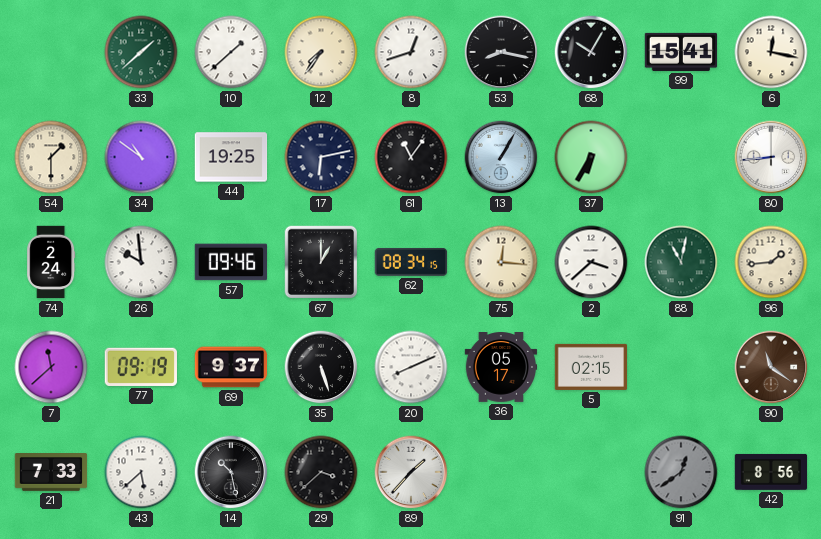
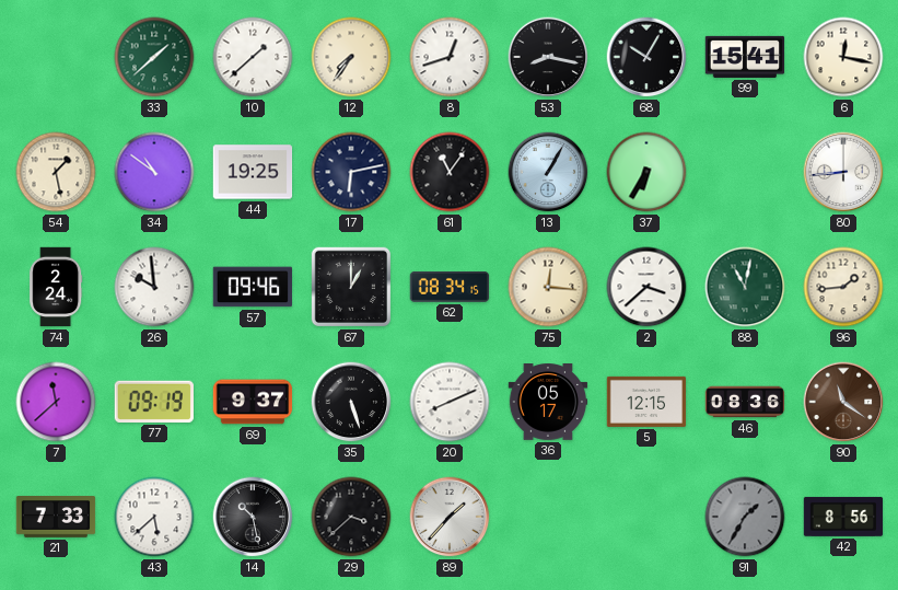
54: 1:30 -> 1:28
5: 02:15 -> 12:15
46: none -> 08:36
91: 12:39 -> 1:35
